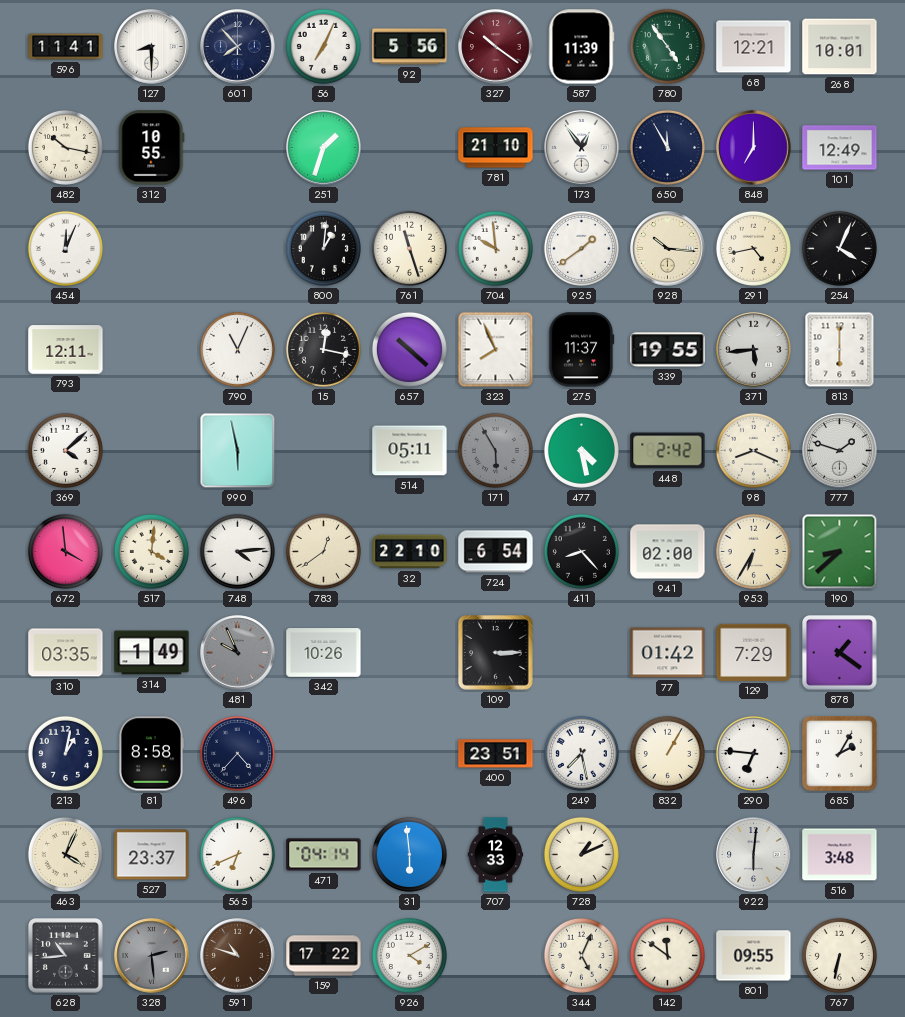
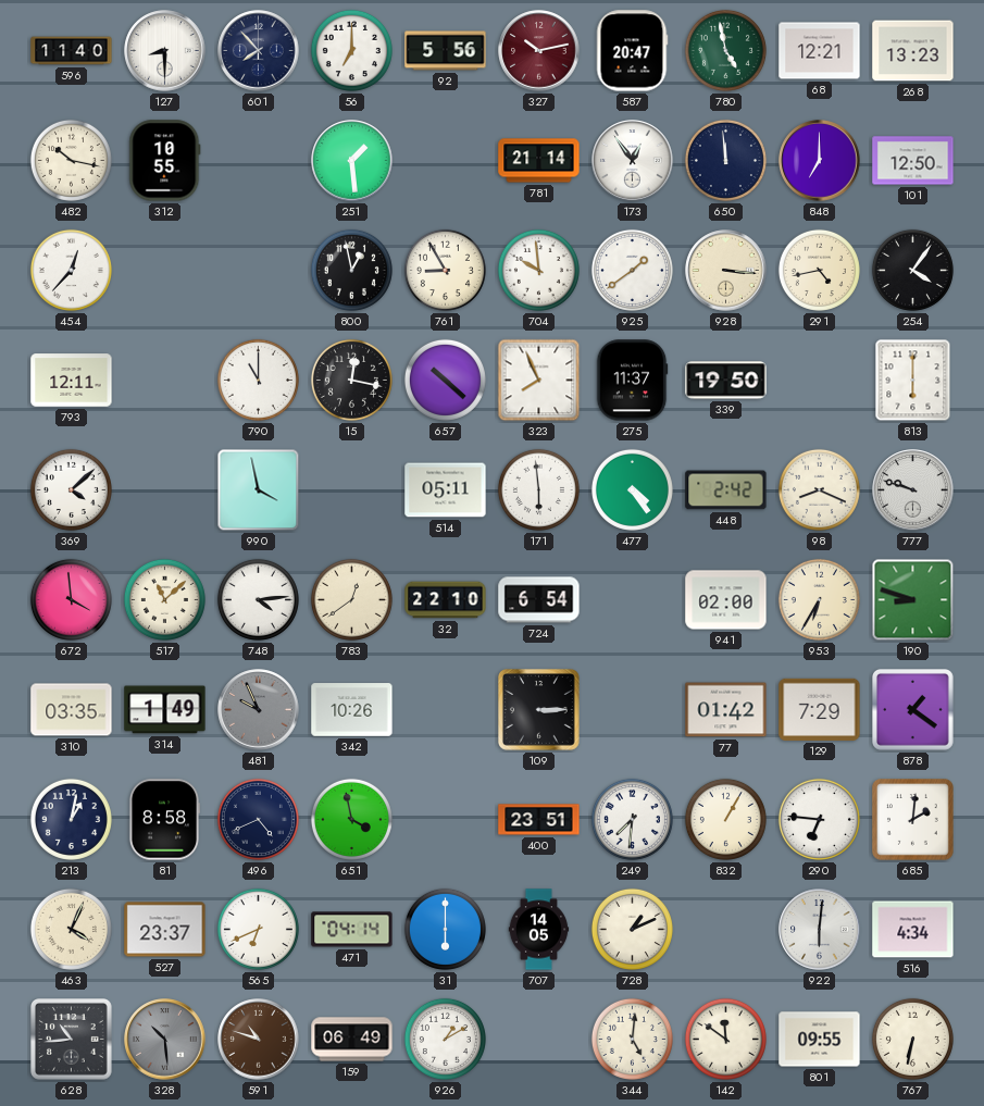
596: 11:41 -> 11:40
56: 7:04 -> 7:00
327: 10:21 -> 10:13
587: 11:39 -> 20:47
780: 4:54 -> 4:58
268: 10:01 -> 13:23
251: 1:33 -> 1:29
781: 21:10 -> 21:14
650: 11:55 -> 11:59
101: 12:49 -> 12:50
454: 12:04 -> 12:37
800: 1:01 -> 12:58
761: 11:27 -> 8:55
928: 10:16 -> 3:16
254: 4:04 -> 4:06
790: 11:04 -> 11:00
339: 19:55 -> 19:50
371: 5:44 -> none
990: 5:58 -> 3:58
171: 5:55 -> 5:59
171 dial: grey -> white
477: 4:28 -> 4:24
777: 1:48 -> 9:48
517: 4:01 -> 11:08
411: 8:23 -> none
190: 8:38 -> 8:48
496: 4:37 -> 4:41
651: none -> 3:58
249: 7:28 -> 7:31
685: 2:05 -> 2:01
31: 5:59 -> 6:00
707: 12:33 -> 14:05
516: 3:48 -> 4:34
328: 2:29 -> 10:29
159: 17:22 -> 06:49
926: 4:10 -> 1:10
344: 5:04 -> 5:01
